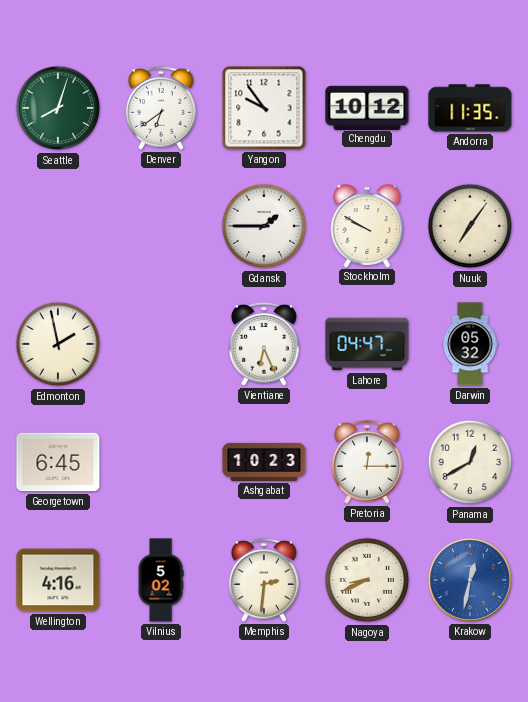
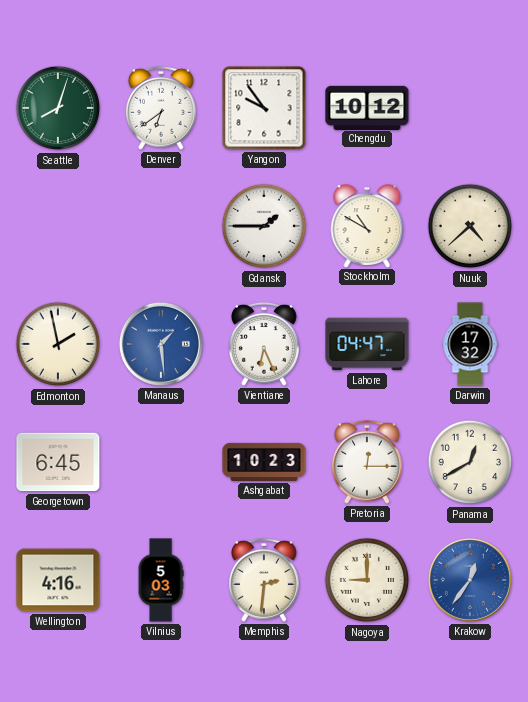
Andorra: 11:35 -> none
Stockholm: 9:50 -> 10:50
Nuuk: 7:06 -> 4:38
Manaus: none -> 1:29
Darwin: 05:32 -> 17:32
Vilnius: 5:02 -> 5:03
Nagoya: 8:41 -> 9:00
Krakow: 12:32 -> 12:36
